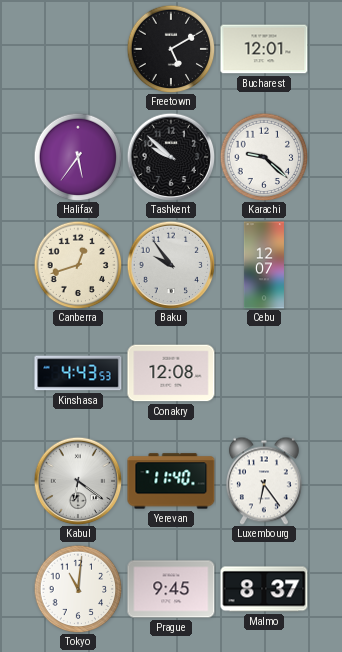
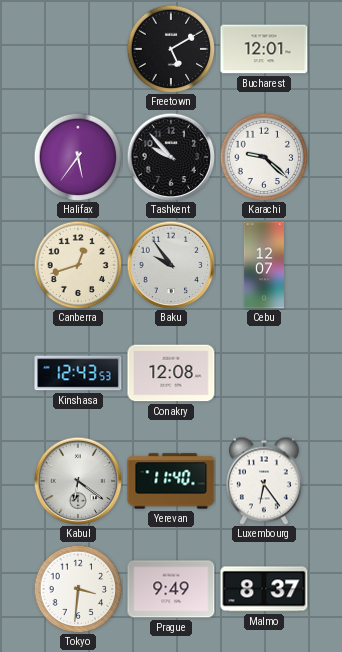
Tashkent: 9:52 -> 9:53
Kinshasa: 4:43 -> 12:43
Tokyo: 11:01 -> 3:31
Prague: 9:45 -> 9:49
